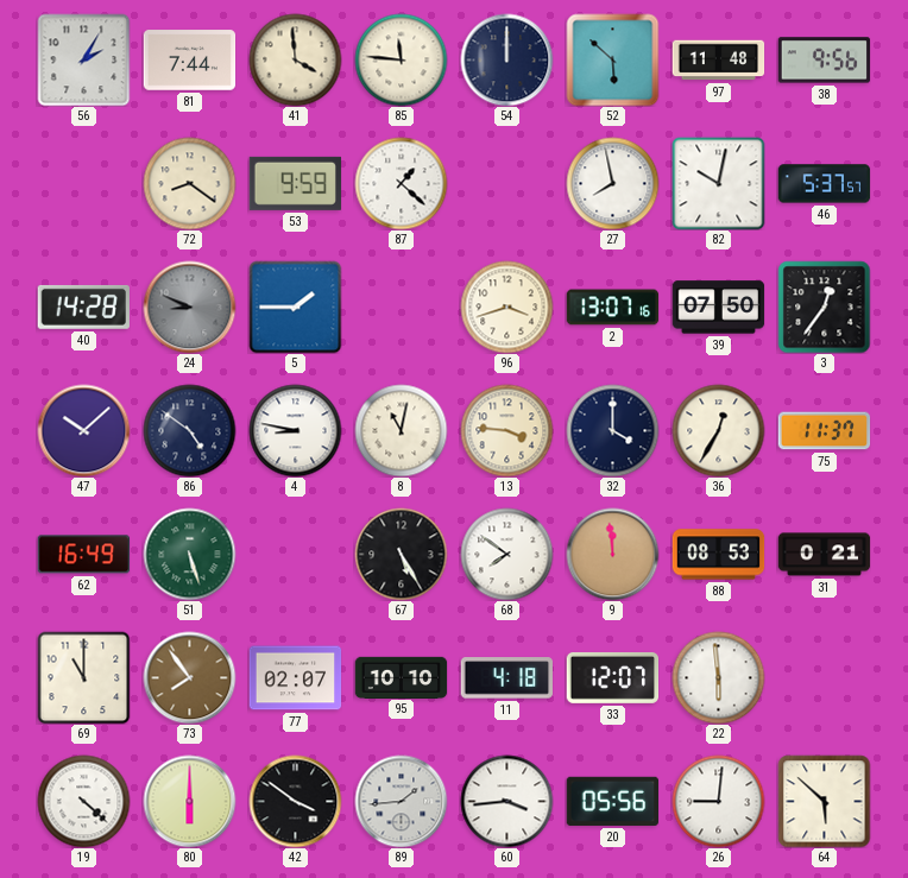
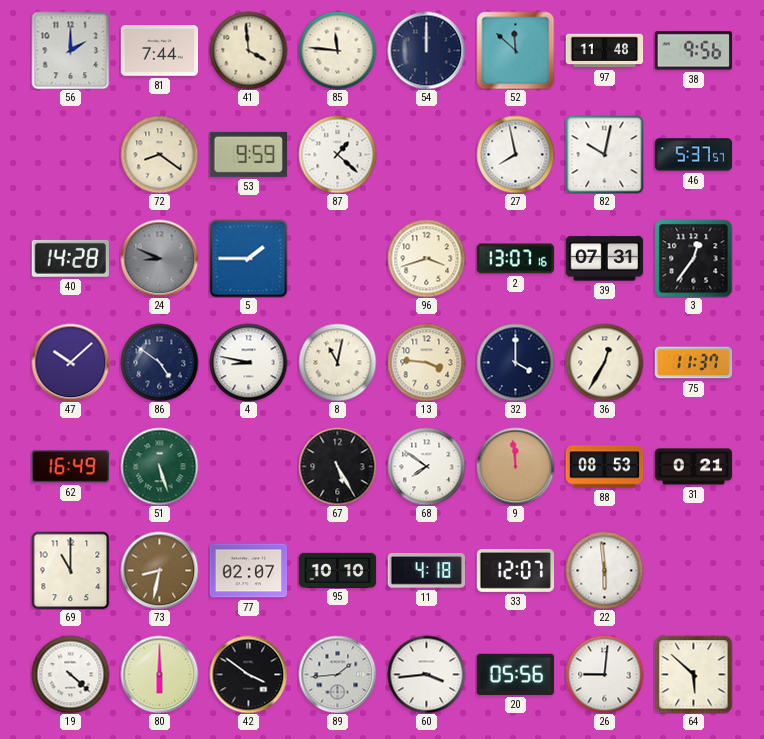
56: 2:05 -> 2:00
52: 5:52 -> 11:52
39: 07:50 -> 07:31
73: 7:54 -> 8:32
